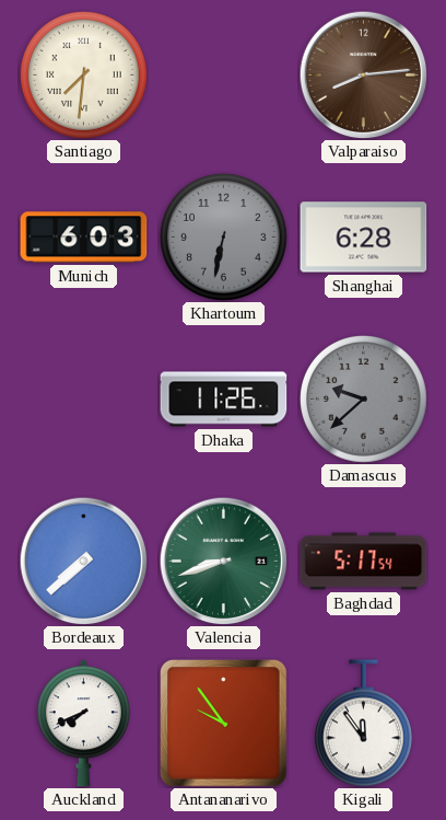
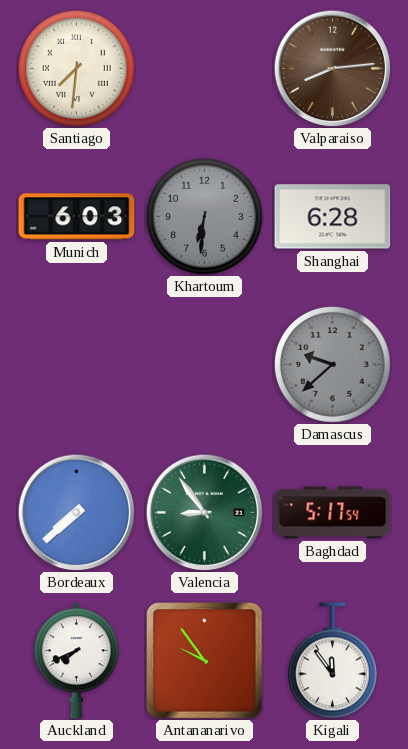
Khartoum: 6:32 -> 6:31
Dhaka: 11:26 -> none
Valencia: 8:42 -> 8:54
